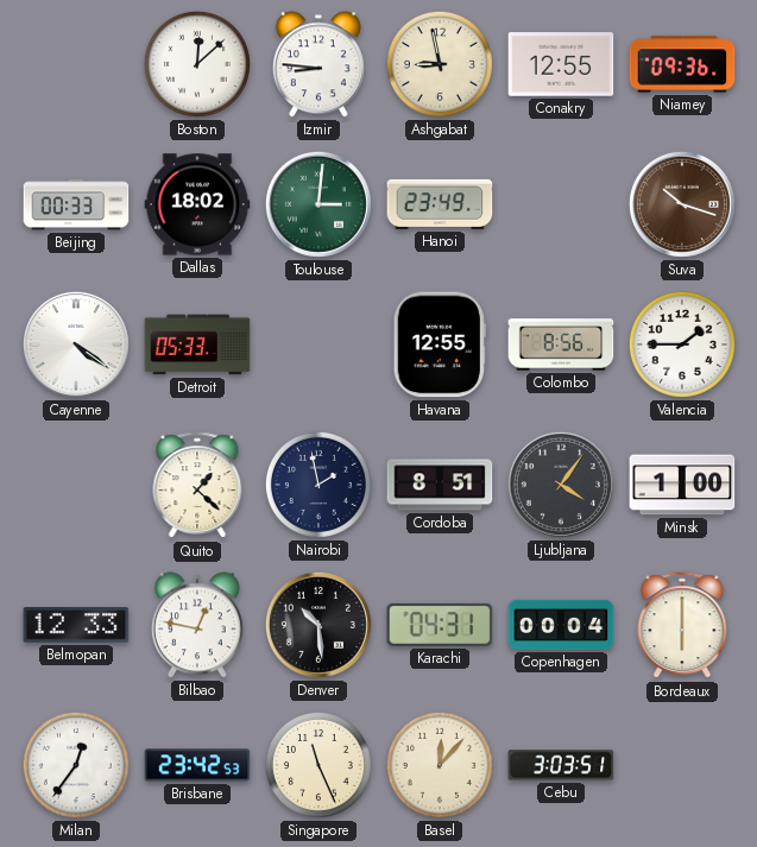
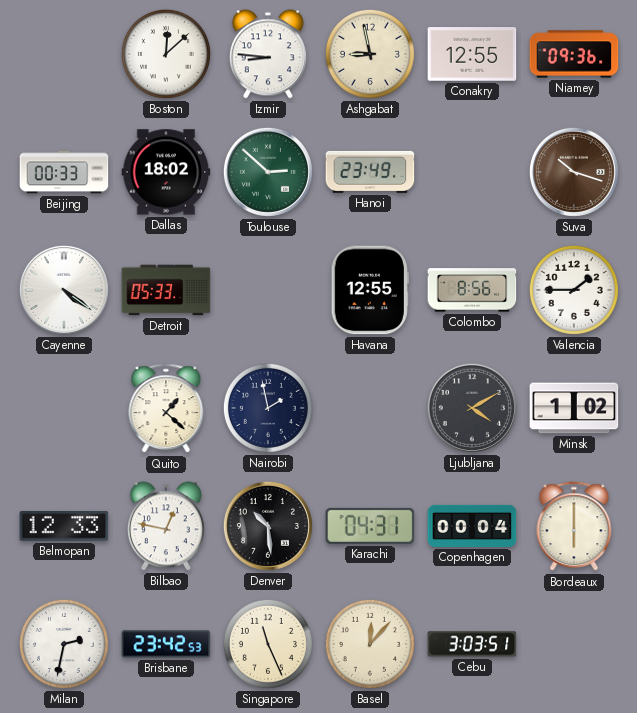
Toulouse: 3:01 -> 2:52
Cordoba: 8:51 -> none
Ljubljana: 4:06 -> 4:10
Minsk: 1:00 -> 1:02
Milan: 12:36 -> 2:32
